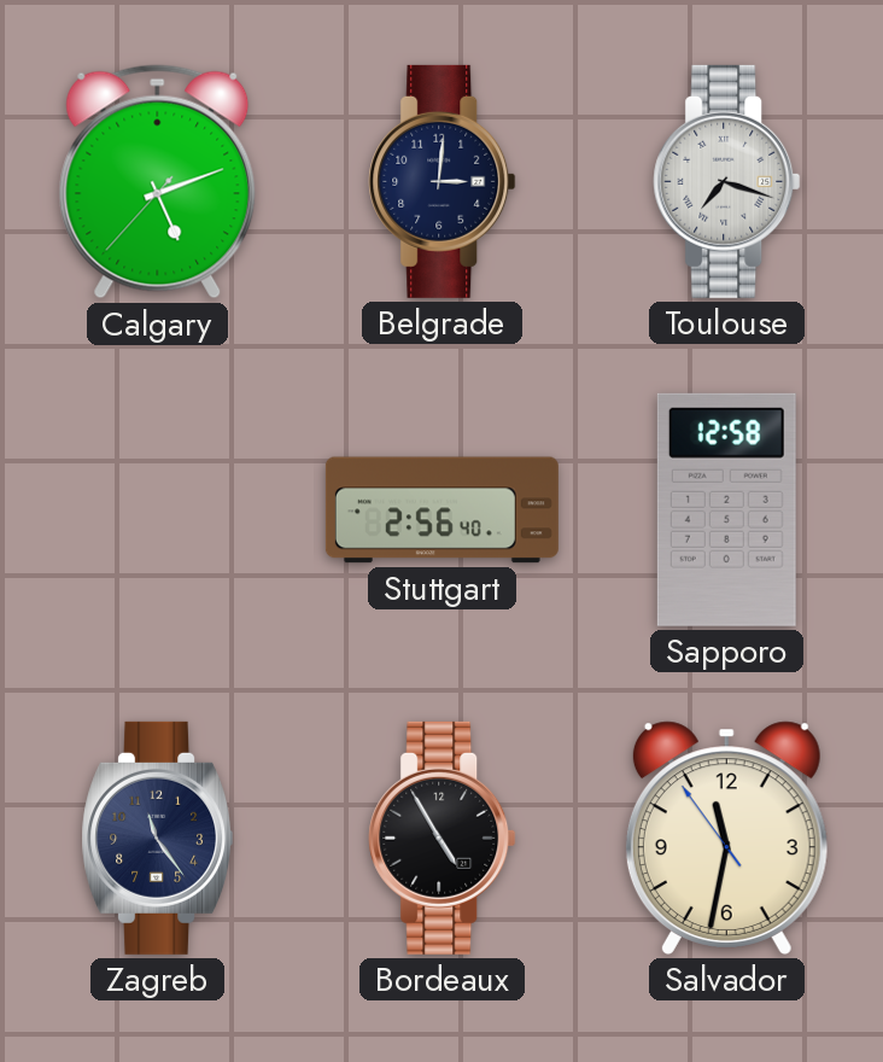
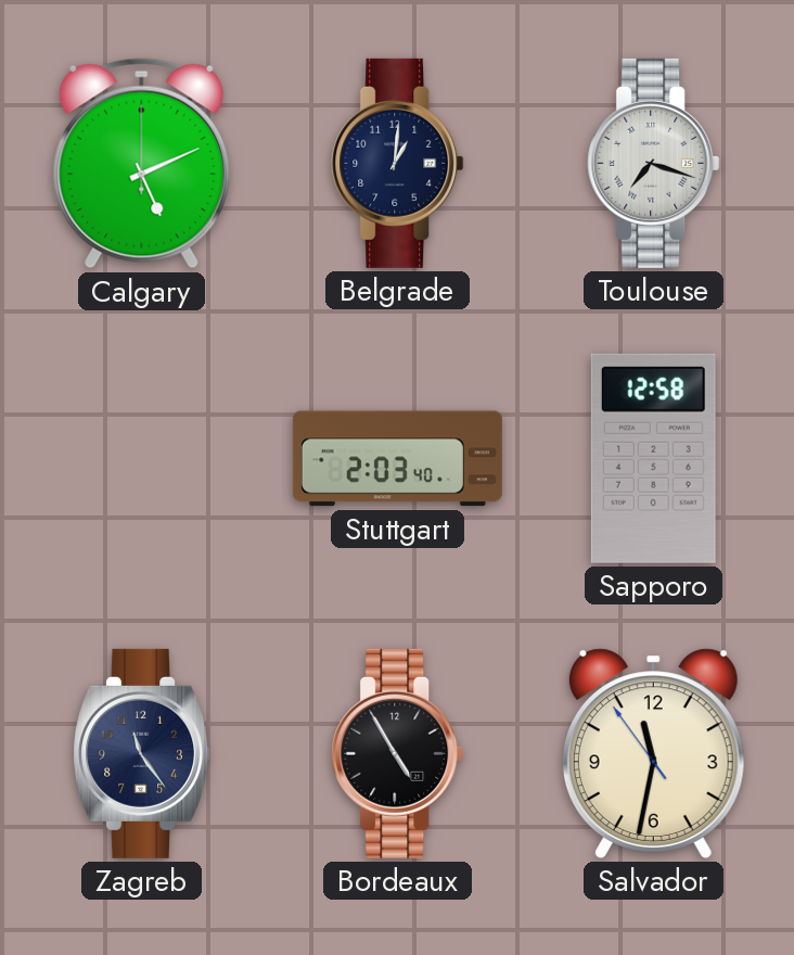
Calgary: 5:11:37 -> 5:11:00
Belgrade: 3:01 -> 1:01
Stuttgart: 2:56 -> 2:03
